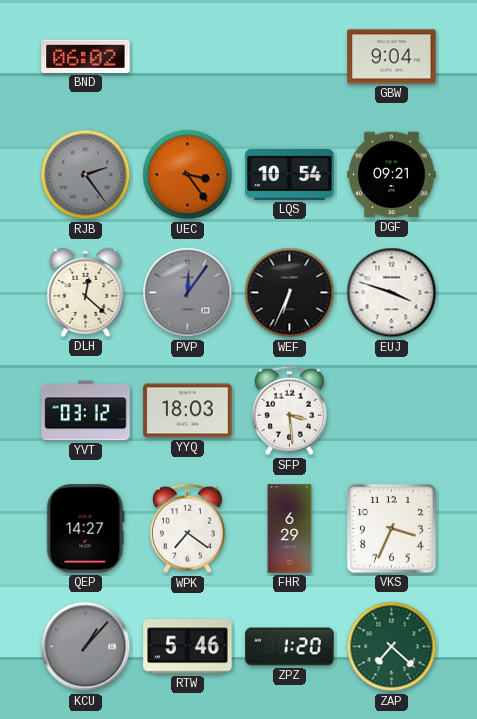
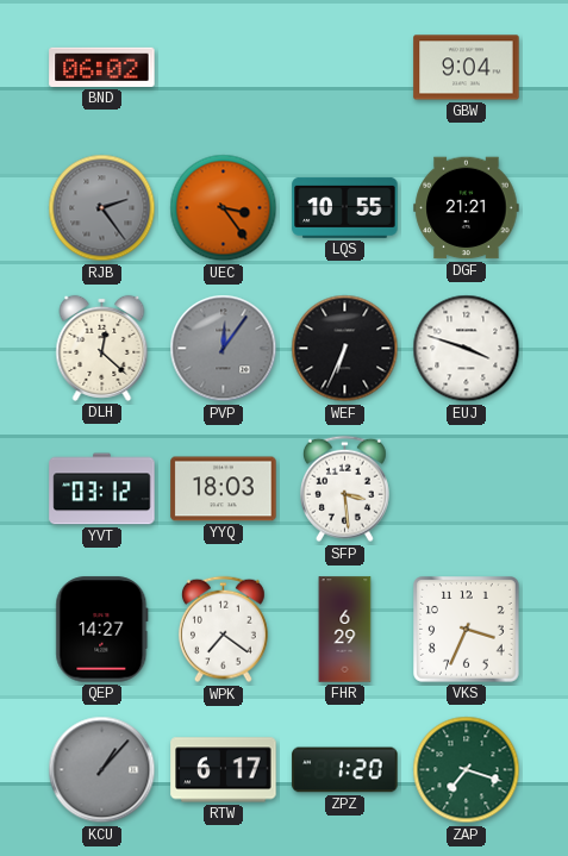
LQS: 10:54 -> 10:55
DGF: 09:21 -> 21:21
RTW: 5:46 -> 6:17
ZAP: 7:22 -> 7:18
